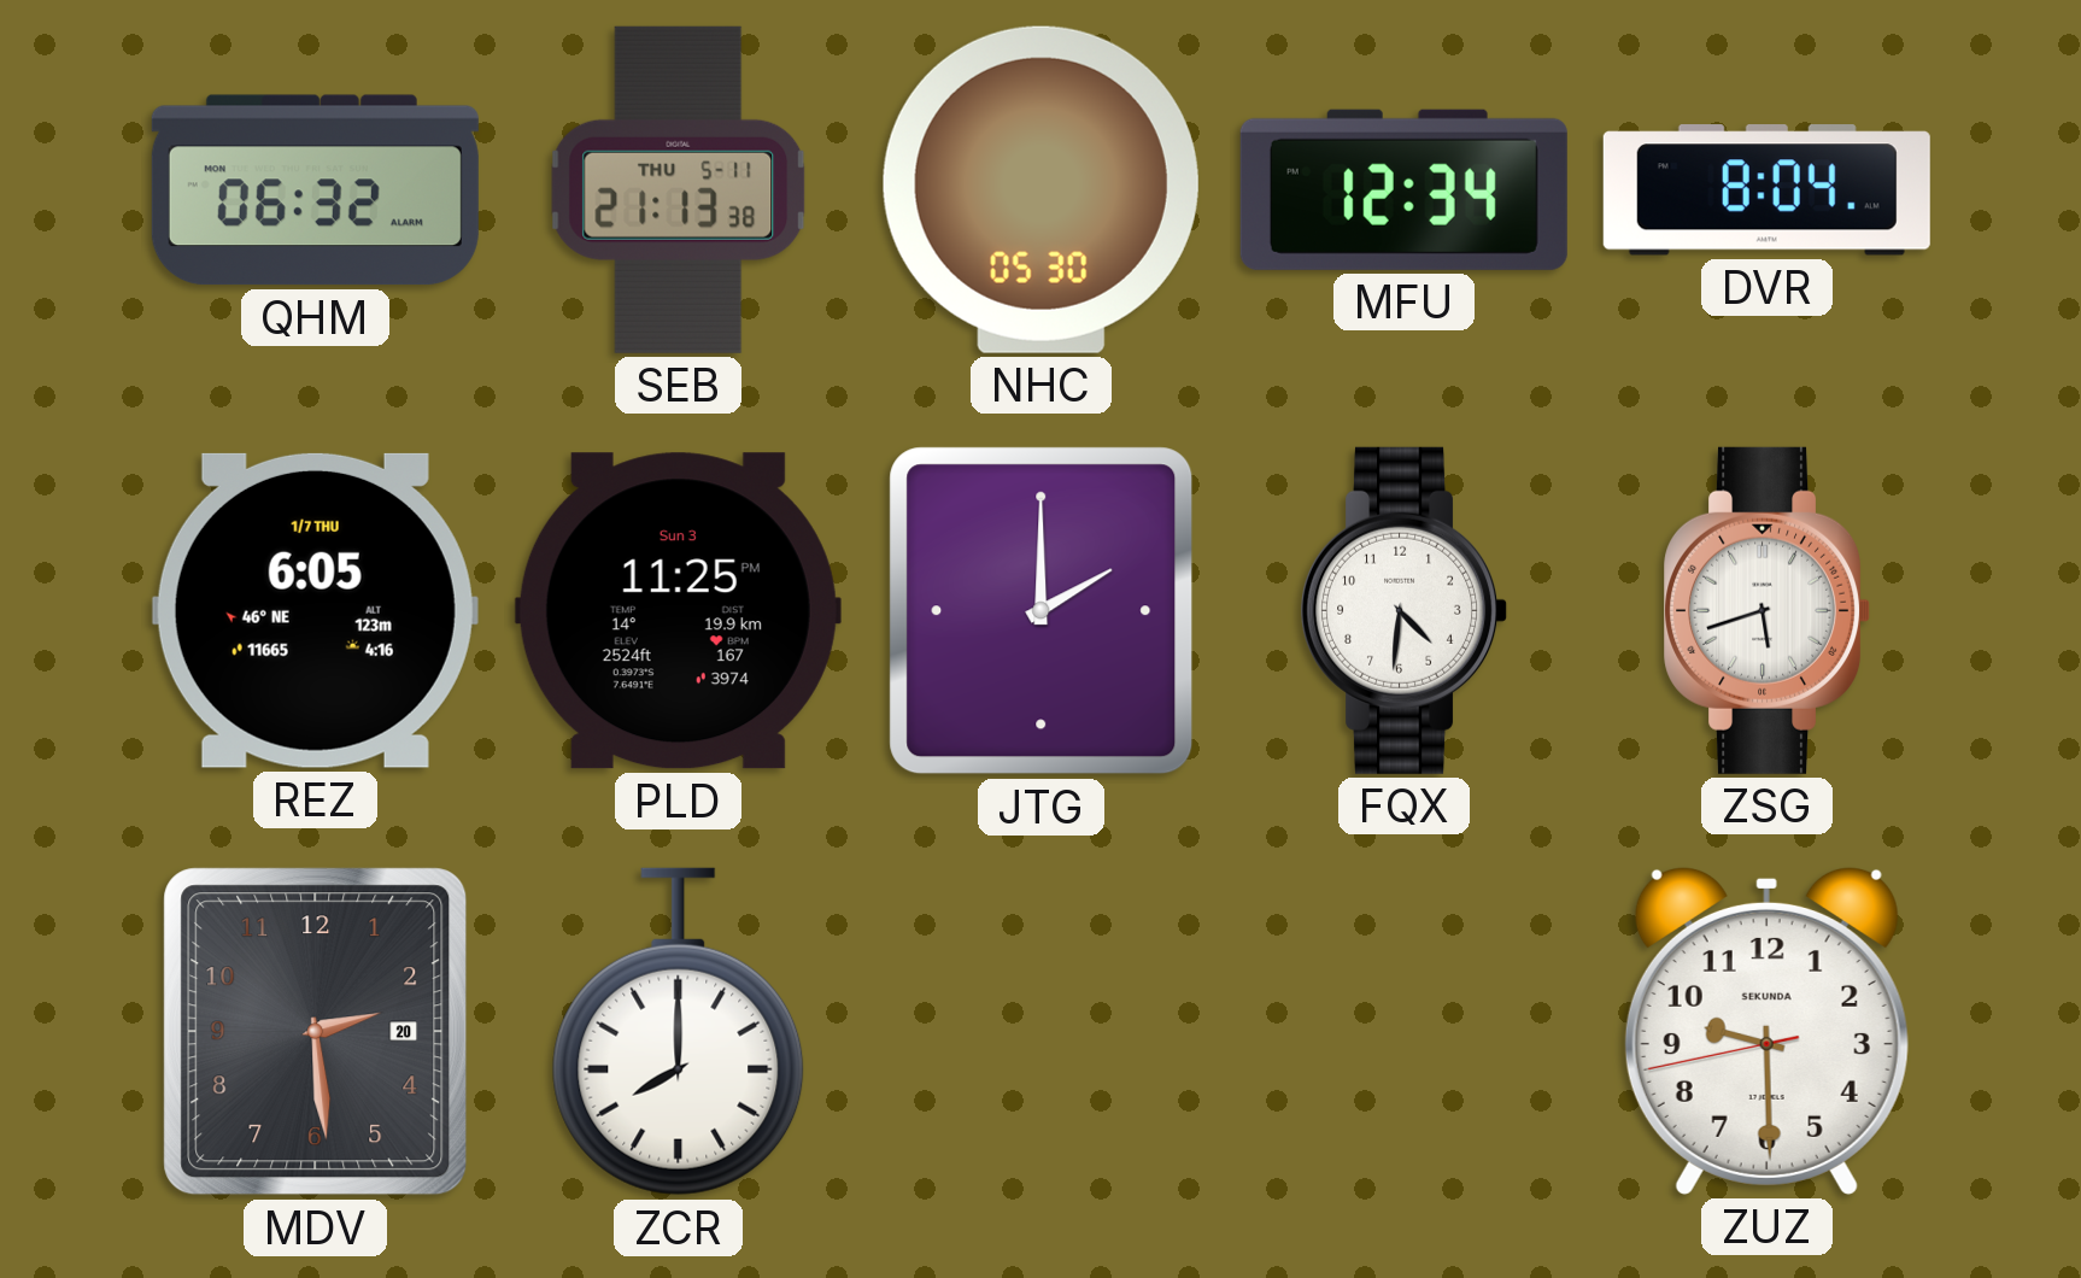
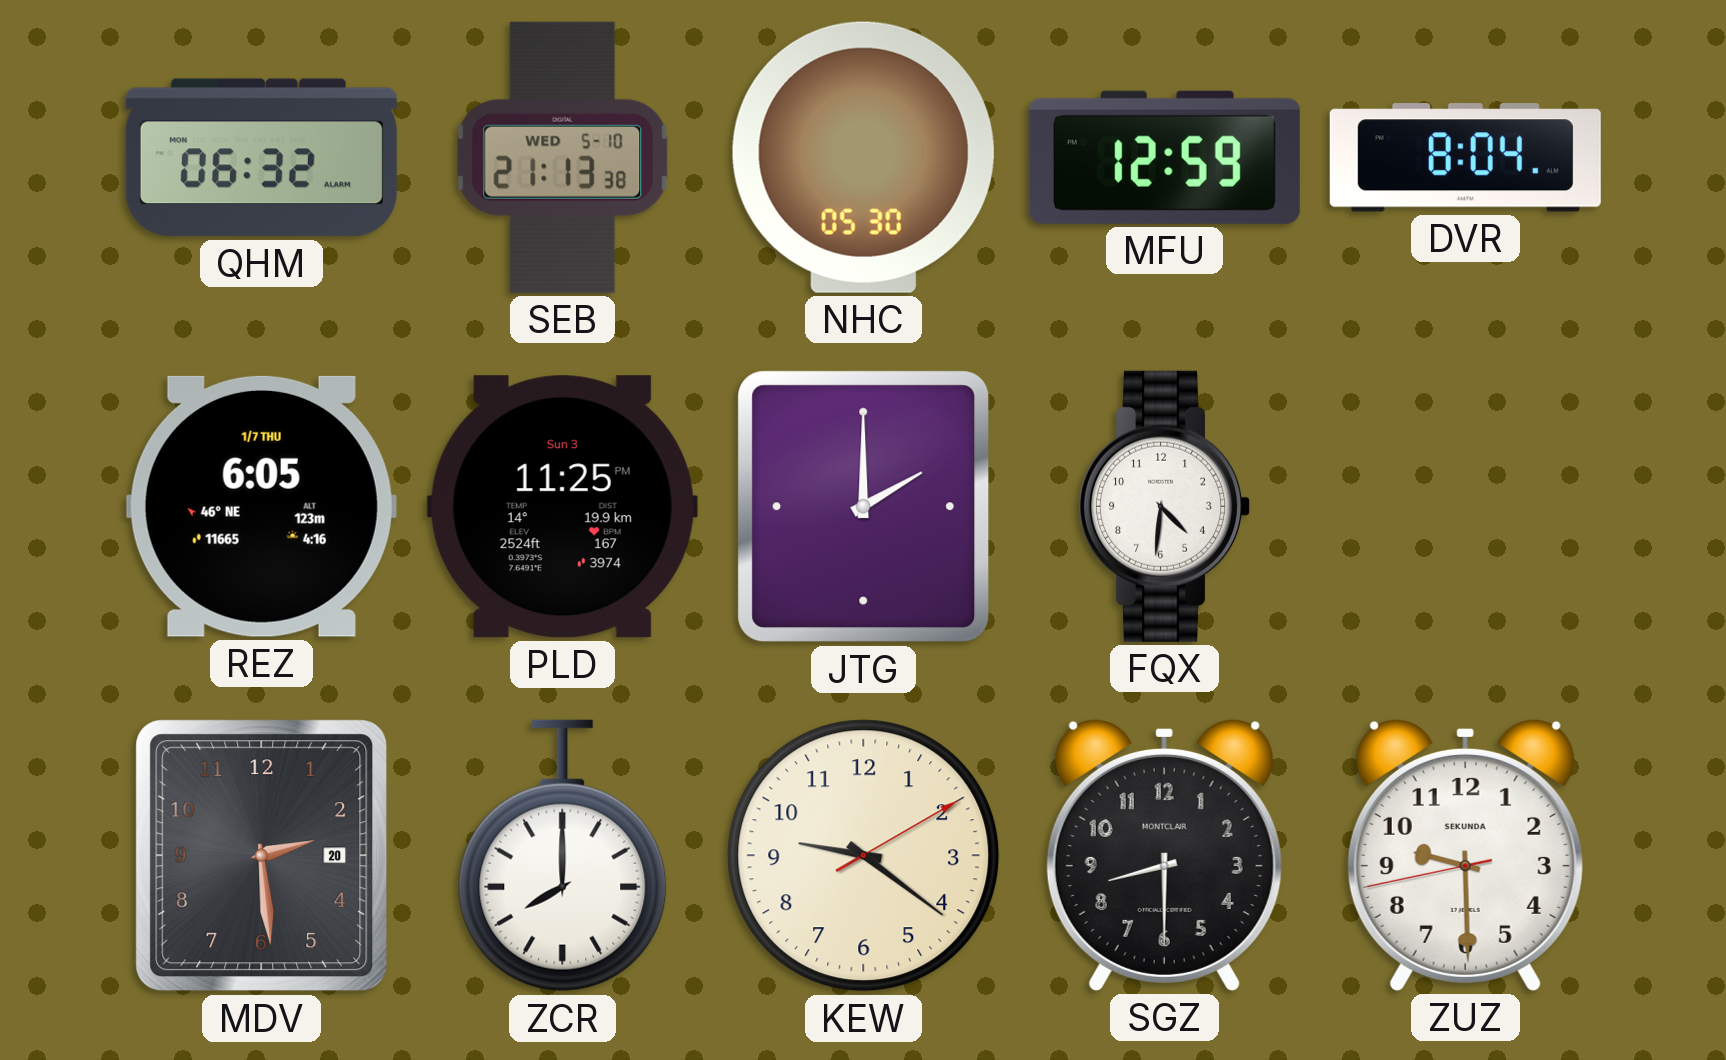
SEB date: THU 5-11 -> WED 5-10
MFU: 12:34 -> 12:59
ZSG: 5:42 -> none
KEW: none -> 9:21
SGZ: none -> 8:30
